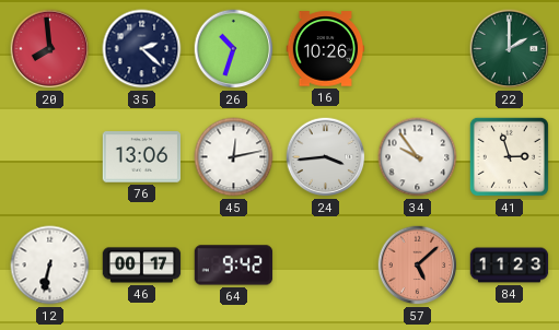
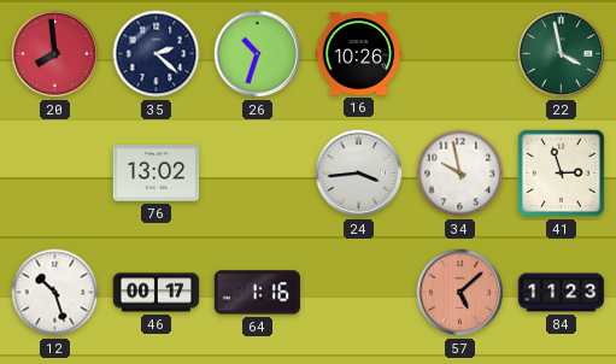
22: 2:00 -> 3:58
76: 13:06 -> 13:02
45: 12:13 -> none
34: 9:54 -> 9:58
12: 6:32 -> 10:27
64: 9:42 -> 1:16
